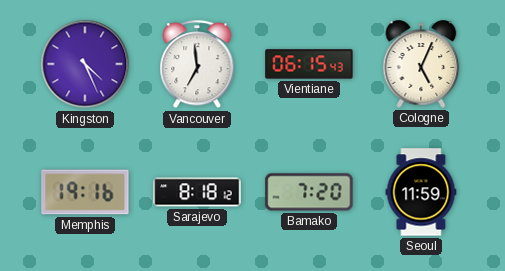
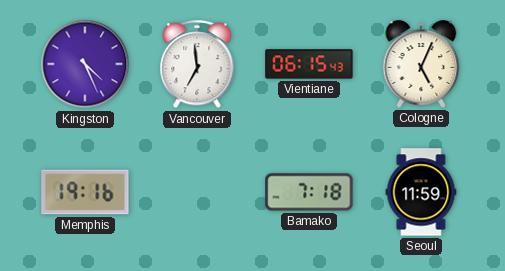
Sarajevo: 8:18 -> none
Bamako: 7:20 -> 7:18
